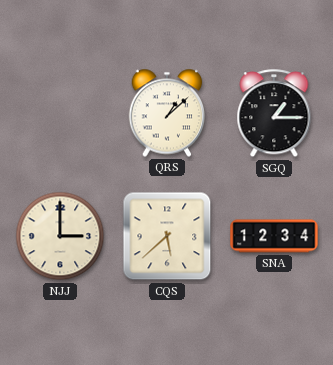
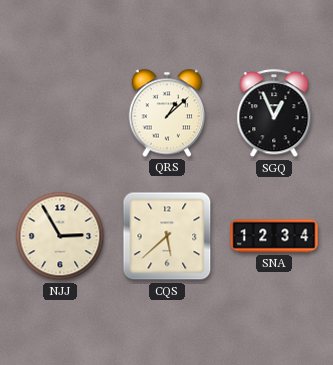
SGQ: 1:15 -> 12:56
NJJ: 3:00 -> 2:55
